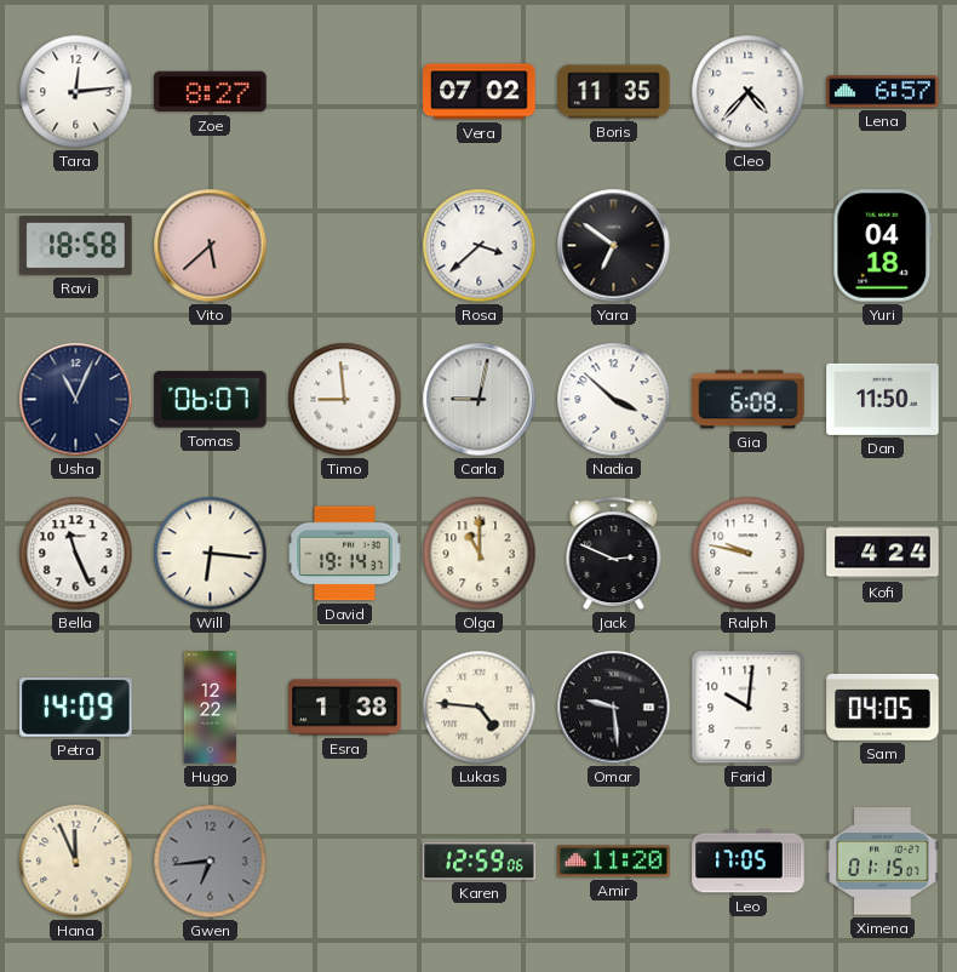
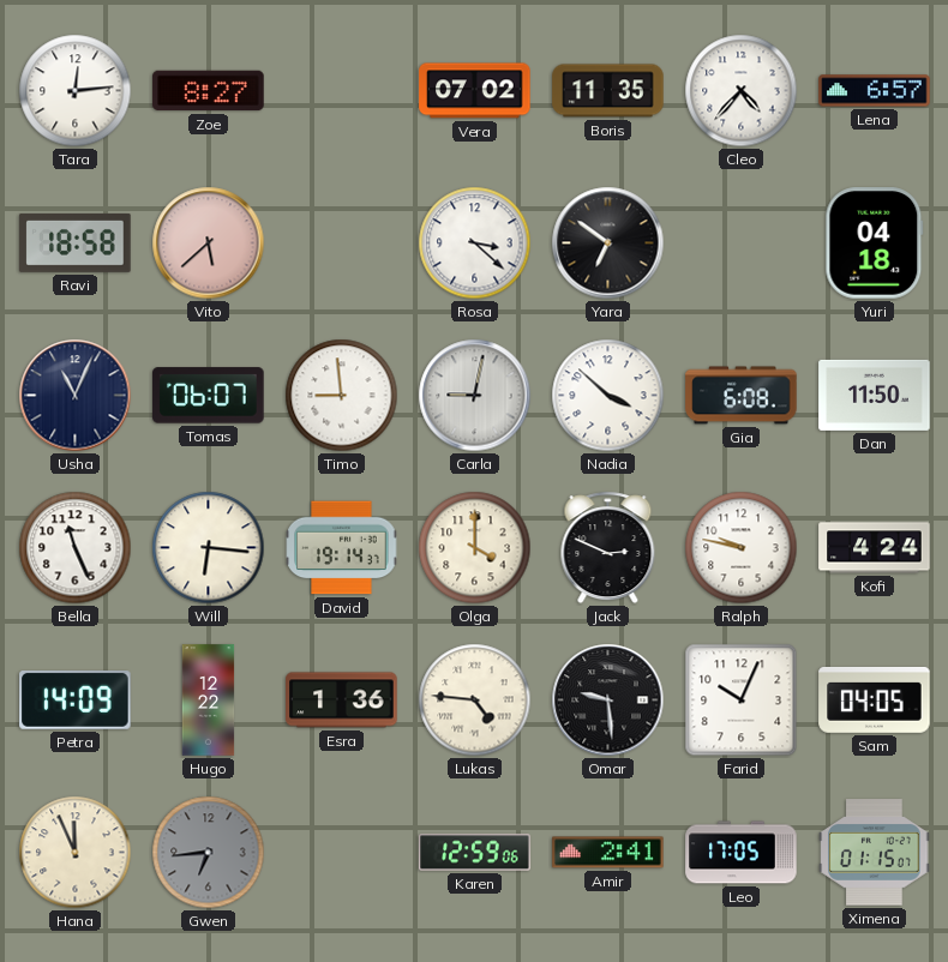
Rosa: 3:38 -> 3:22
Olga: 11:00 -> 4:00
Esra: 1:38 -> 1:36
Farid: 10:01 -> 10:04
Amir: 11:20 -> 2:41
